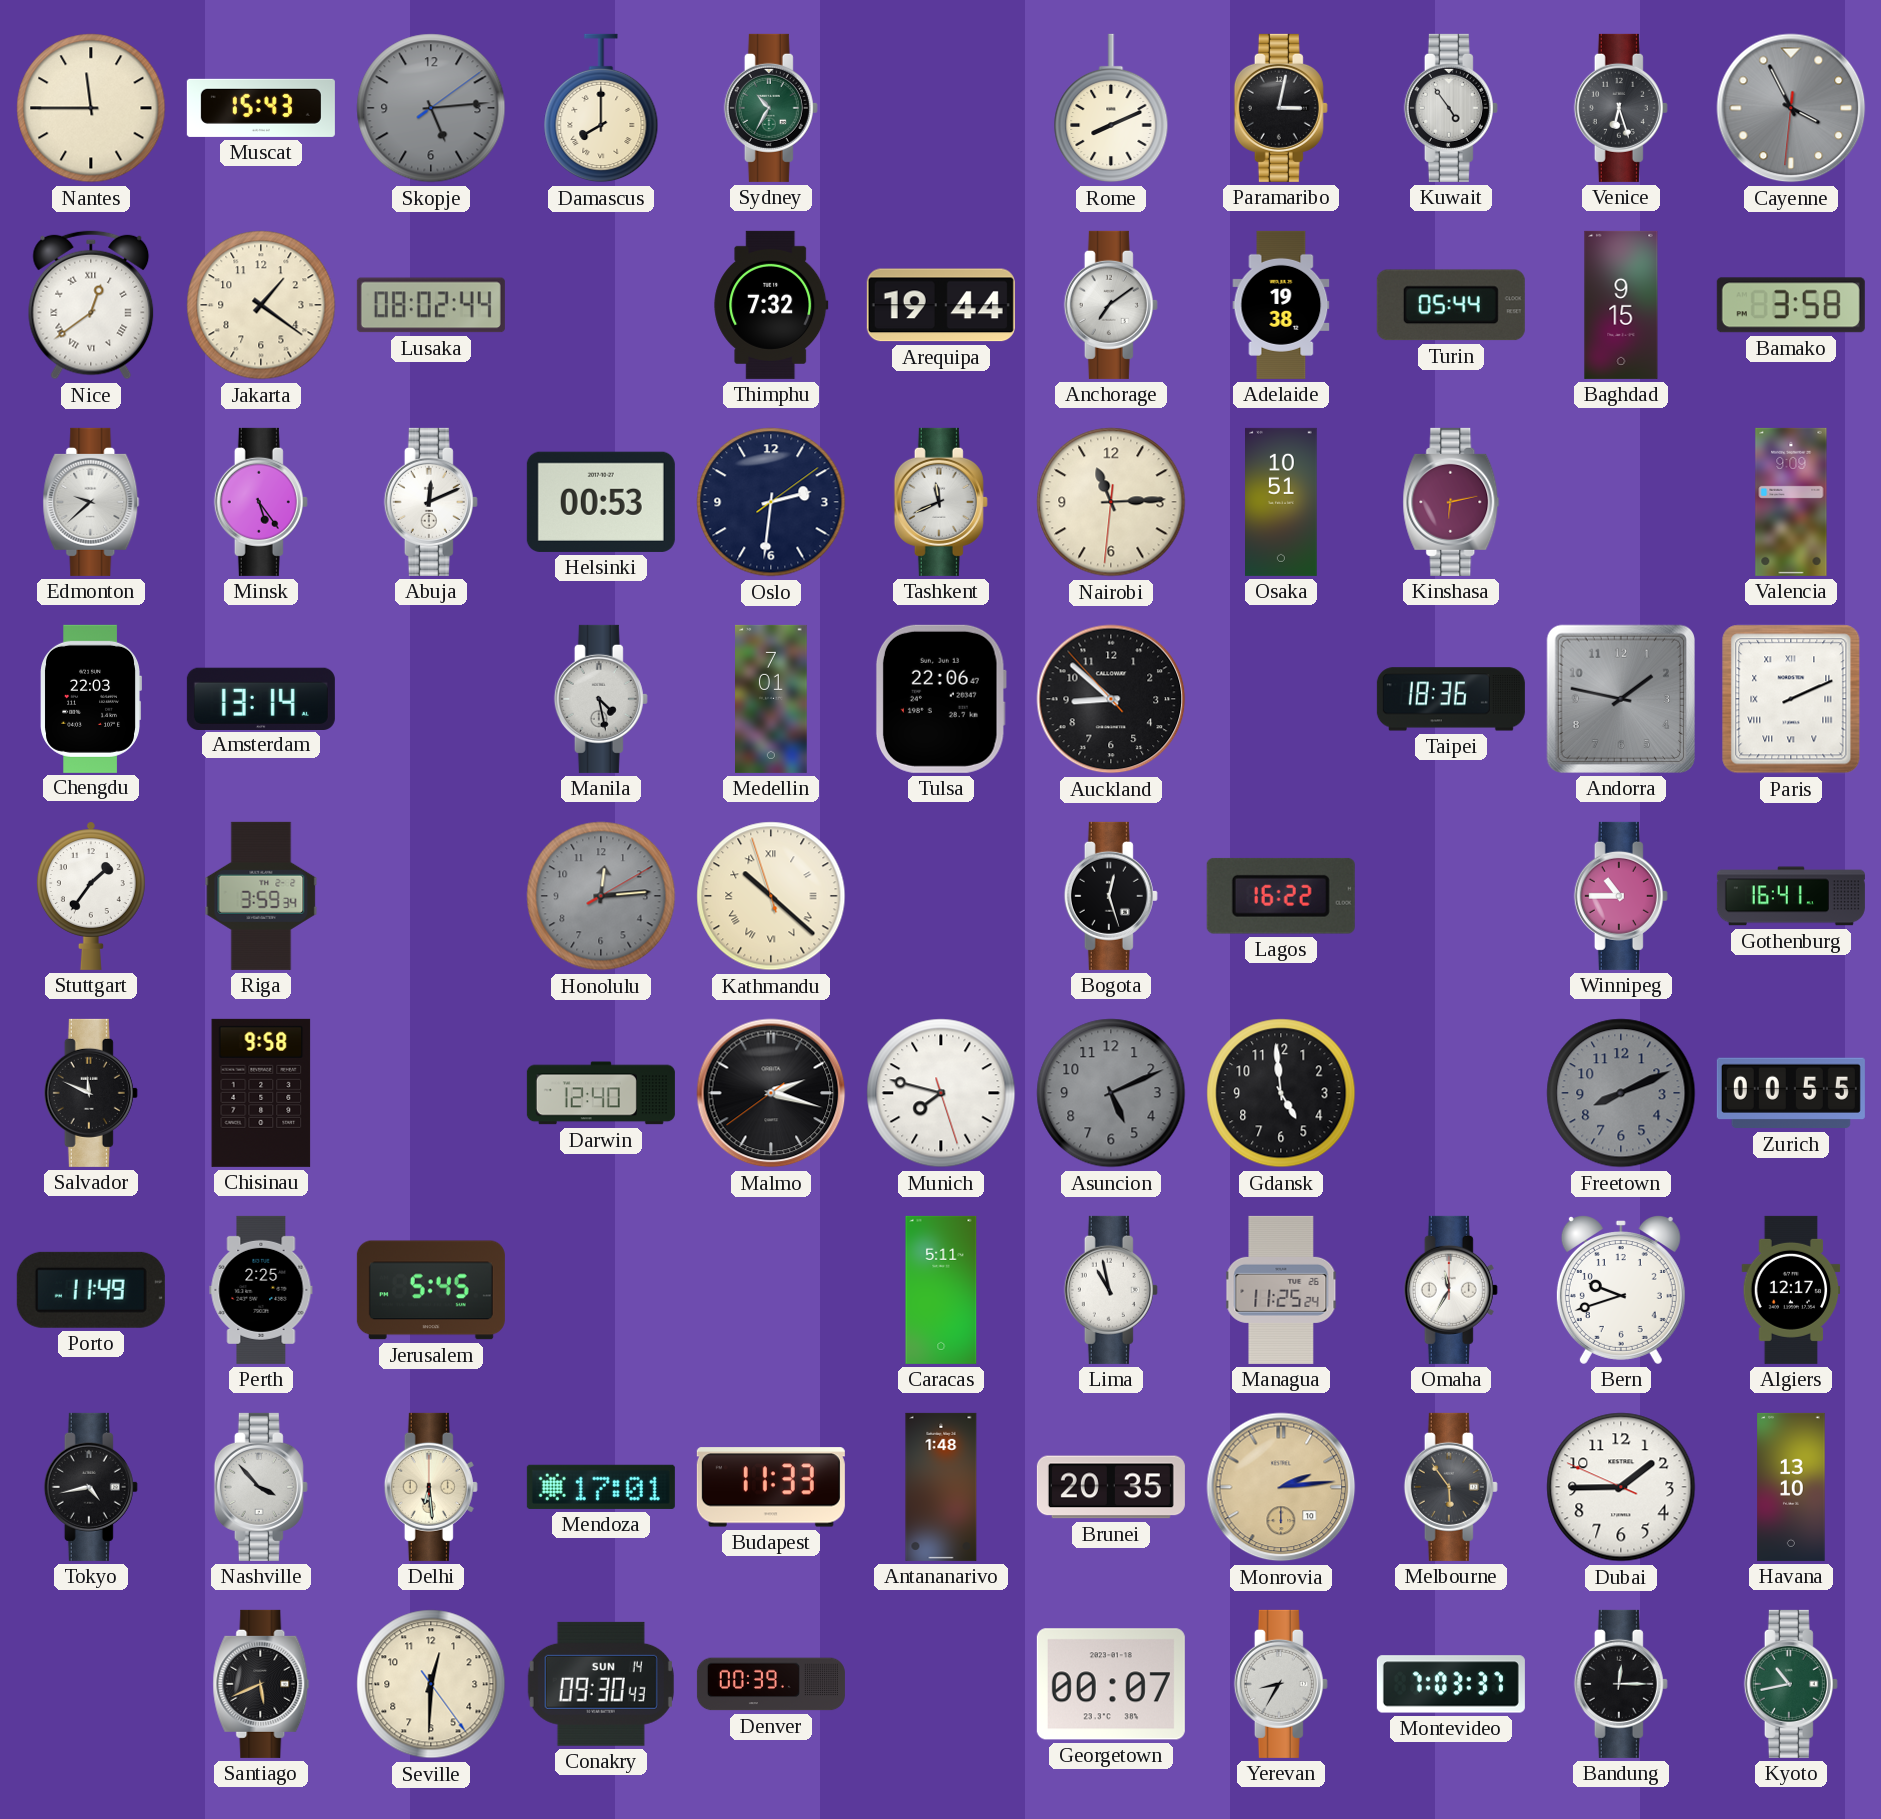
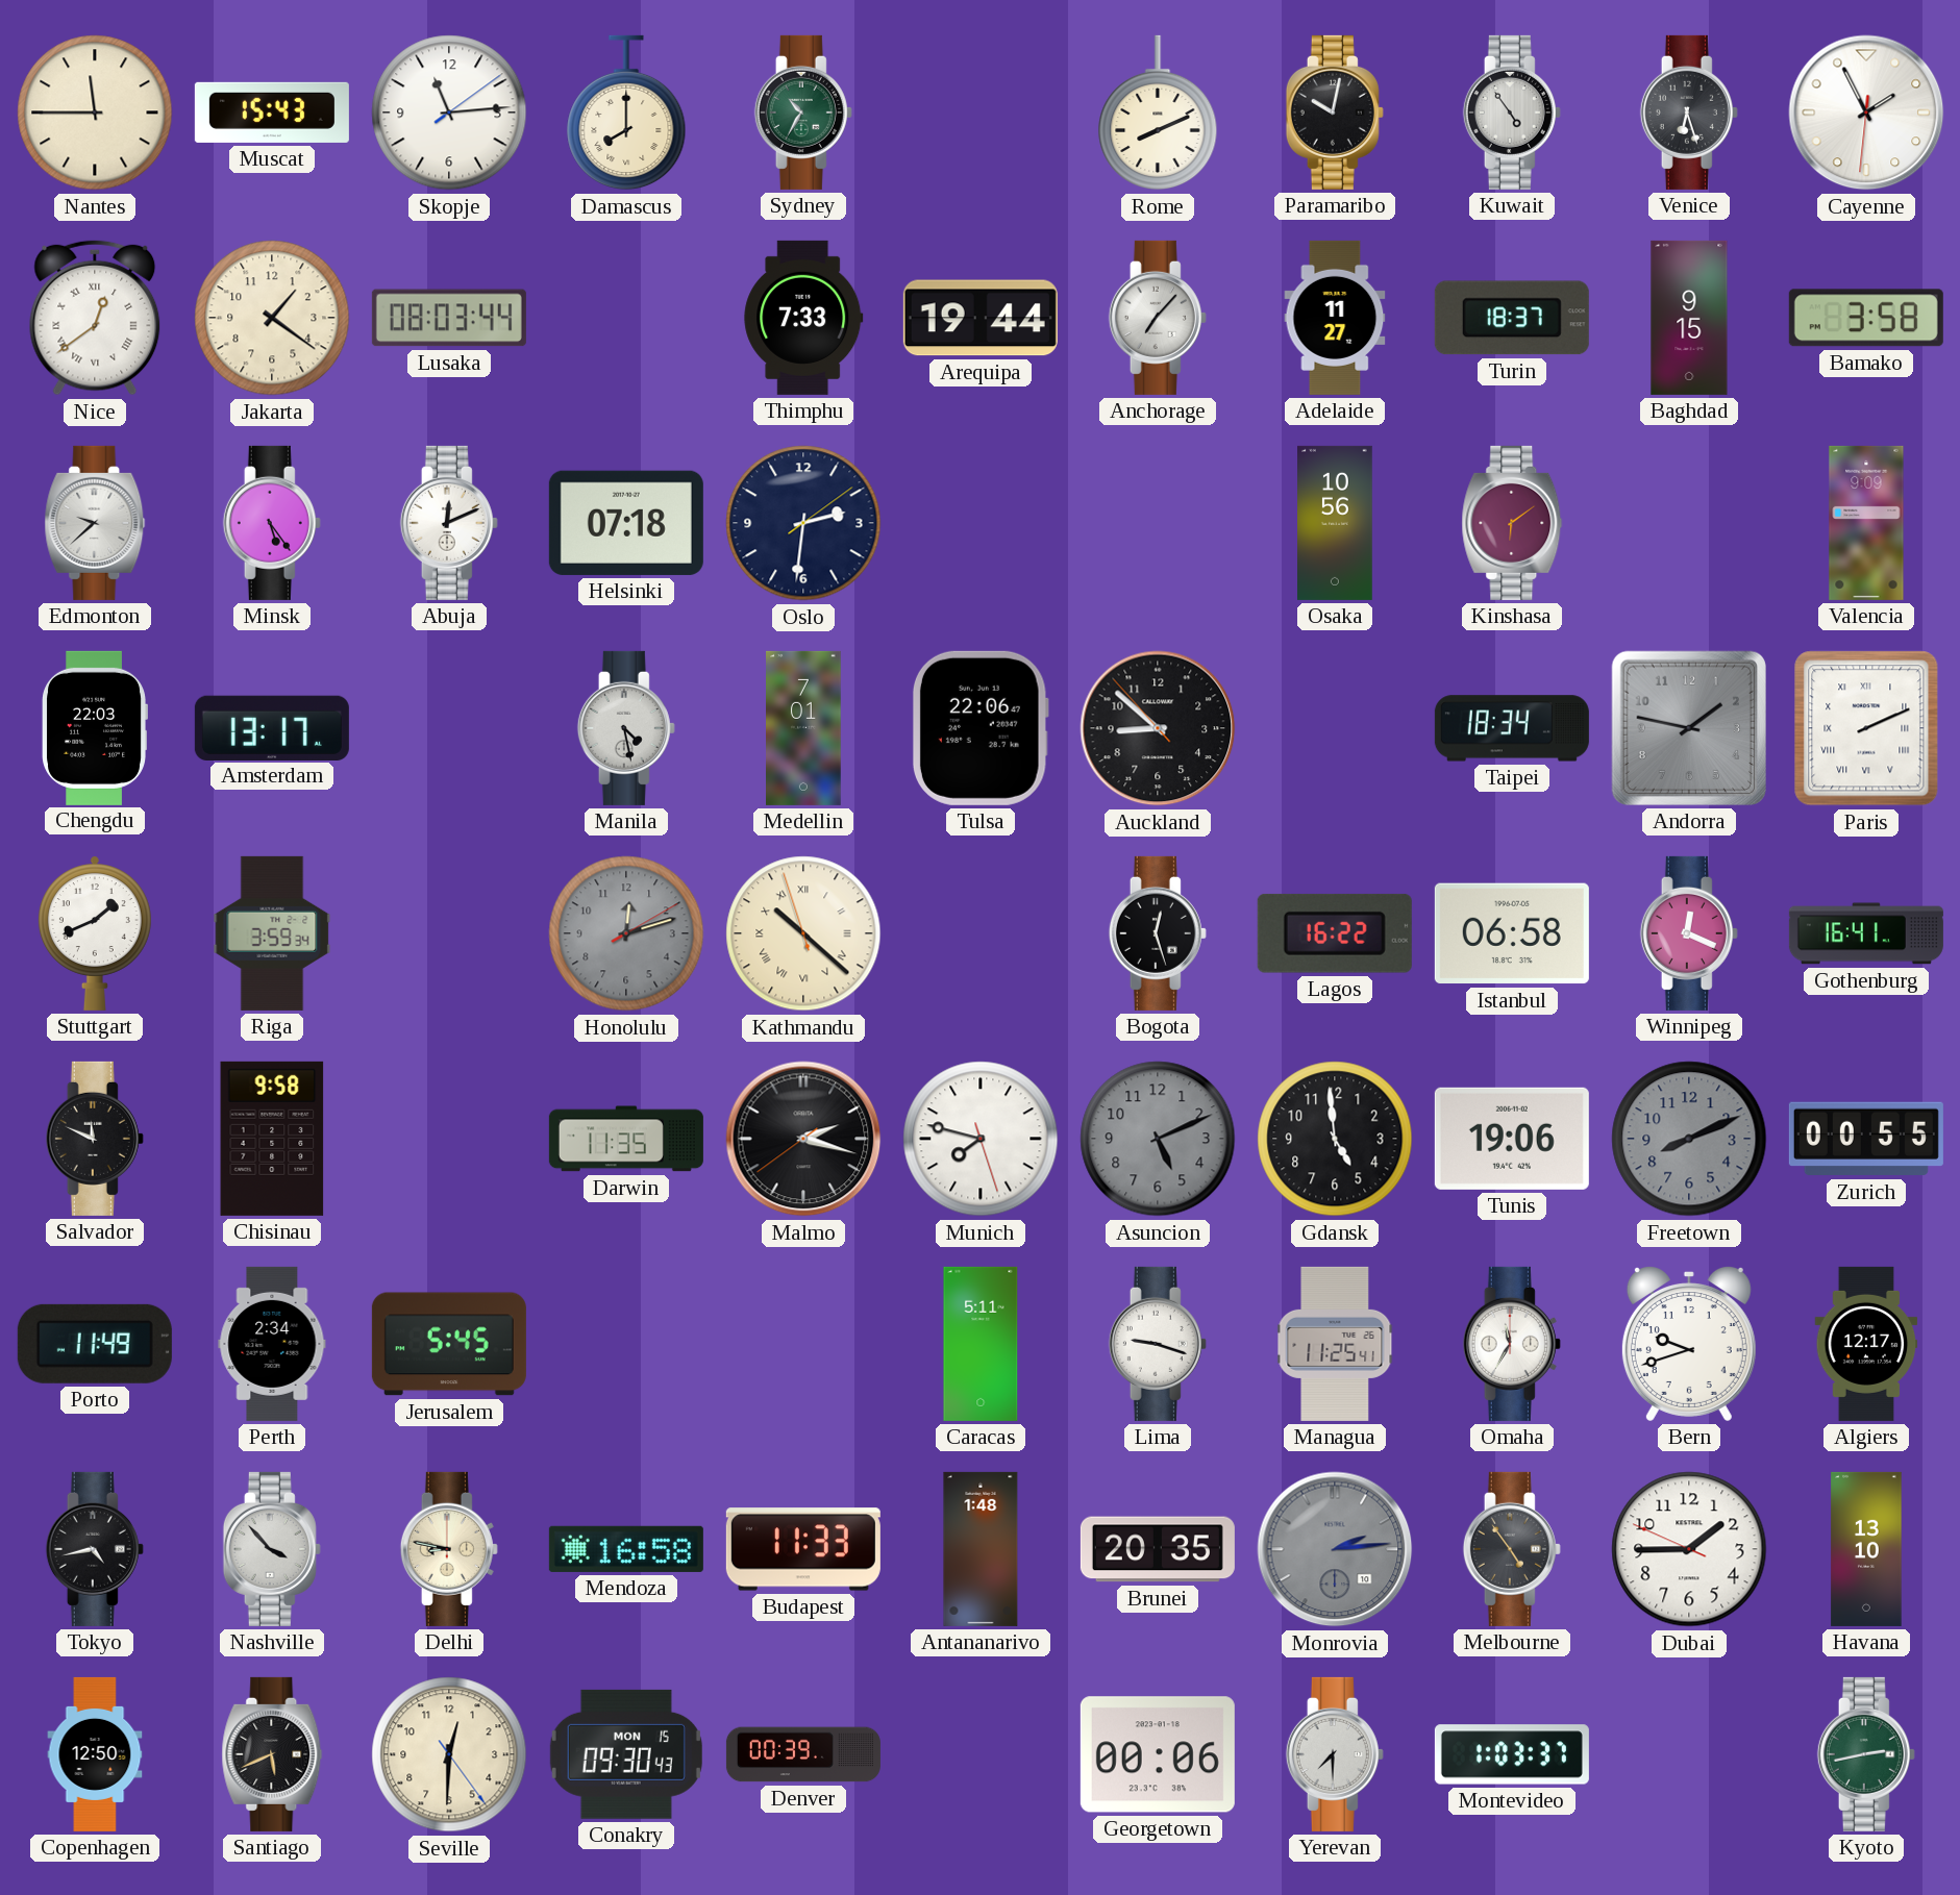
Skopje: 5:14 -> 11:14
Skopje dial: grey -> white
Paramaribo: 3:02 -> 10:02
Cayenne: 3:55 -> 1:55
Cayenne dial: grey -> white
Lusaka: 08:02 -> 08:03
Thimphu: 7:32 -> 7:33
Anchorage: 7:09 -> 7:07
Adelaide: 19:38 -> 11:27
Turin: 05:44 -> 18:37
Helsinki: 00:53 -> 07:18
Tashkent: 11:41 -> none
Nairobi: 11:14 -> none
Osaka: 10:51 -> 10:56
Kinshasa: 6:13 -> 6:09
Amsterdam: 13:14 -> 13:17
Taipei: 18:36 -> 18:34
Stuttgart: 1:36 -> 1:41
Honolulu: 12:14 -> 12:12
Istanbul: none -> 06:58
Winnipeg: 10:45 -> 12:19
Darwin: 12:40 -> 11:35
Tunis: none -> 19:06
Perth: 2:25 -> 2:34
Lima: 10:58 -> 9:18
Managua: 11:25:24 -> 11:25:41
Delhi: 6:29 -> 8:47
Mendoza: 17:01 -> 16:58
Monrovia dial: champagne -> grey
Melbourne: 5:54 -> 4:54
Copenhagen: none -> 12:50
Conakry date: SUN 14 -> MON 15
Georgetown: 00:07 -> 00:06
Yerevan: 8:35 -> 7:30
Montevideo: 7:03 -> 1:03
Bandung: 12:15 -> none
Kyoto: 10:43 -> 2:43
